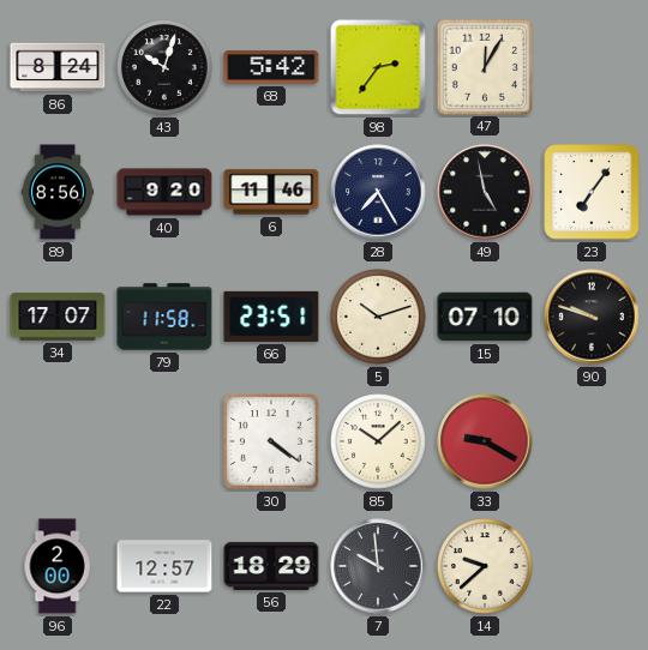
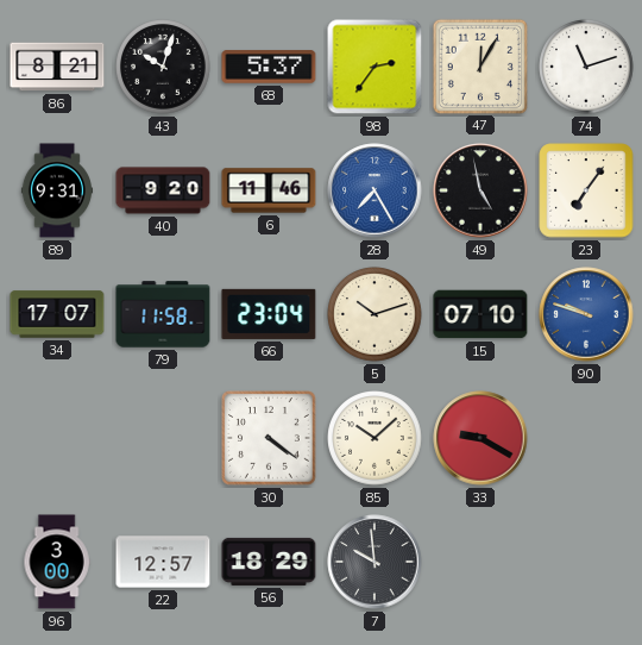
86: 8:24 -> 8:21
68: 5:42 -> 5:37
74: none -> 11:12
89: 8:56 -> 9:31
28 dial: navy -> blue
66: 23:51 -> 23:04
90 dial: black -> blue
96: 2:00 -> 3:00
14: 9:38 -> none
